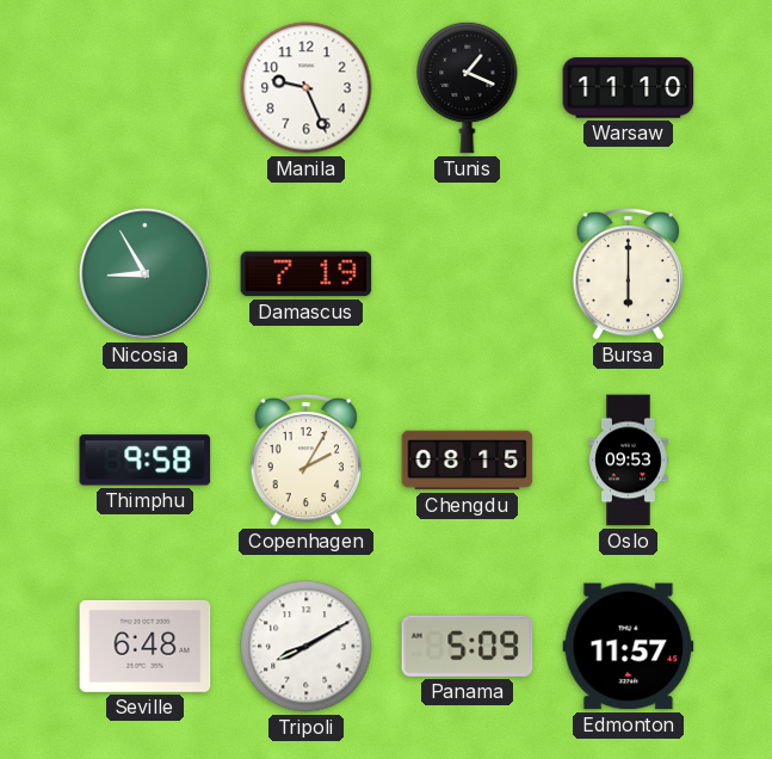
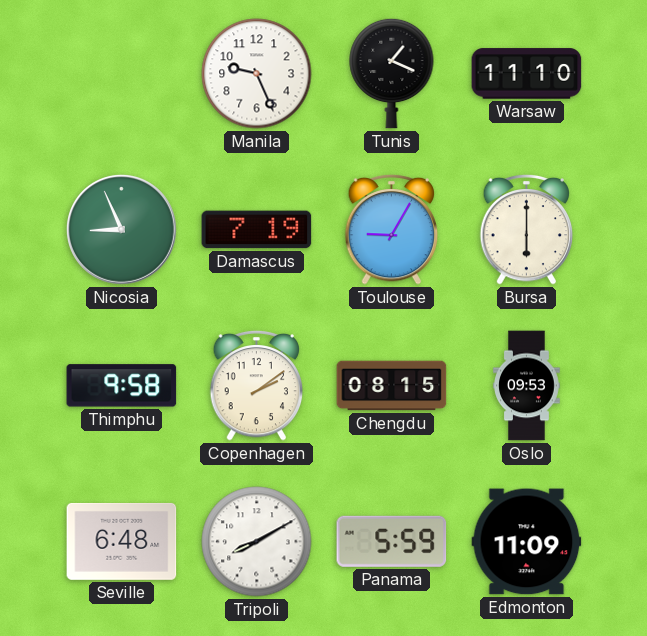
Nicosia: 8:55 -> 8:56
Toulouse: none -> 9:05
Copenhagen: 2:05 -> 2:09
Panama: 5:09 -> 5:59
Edmonton: 11:57 -> 11:09
